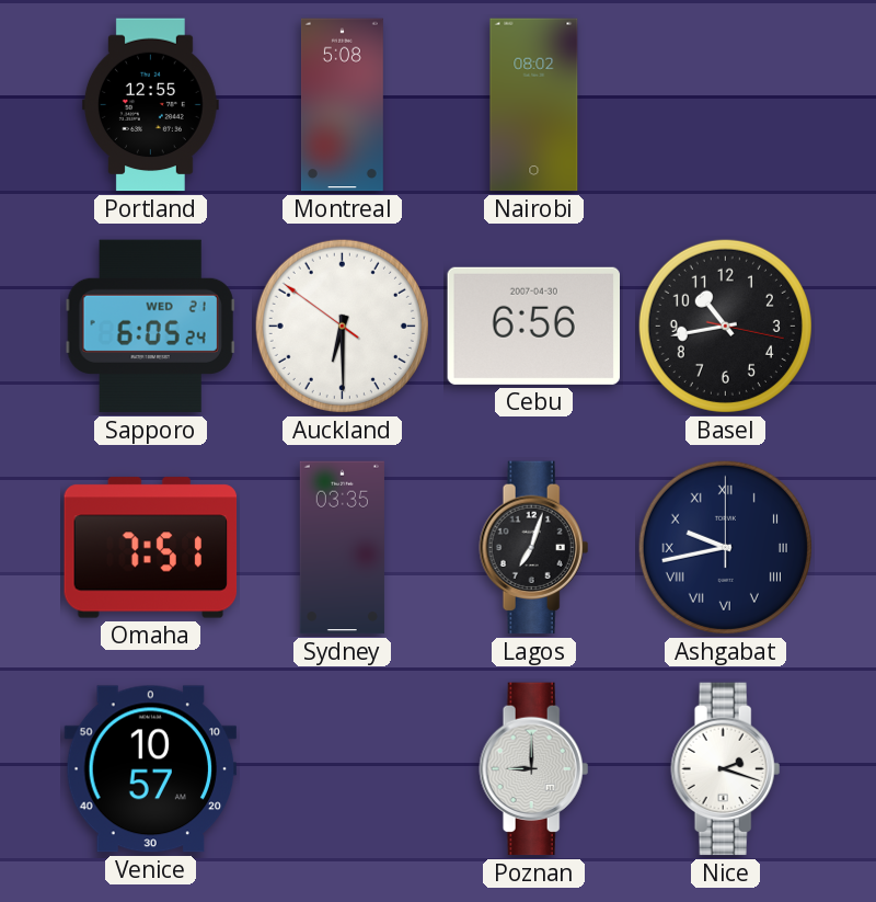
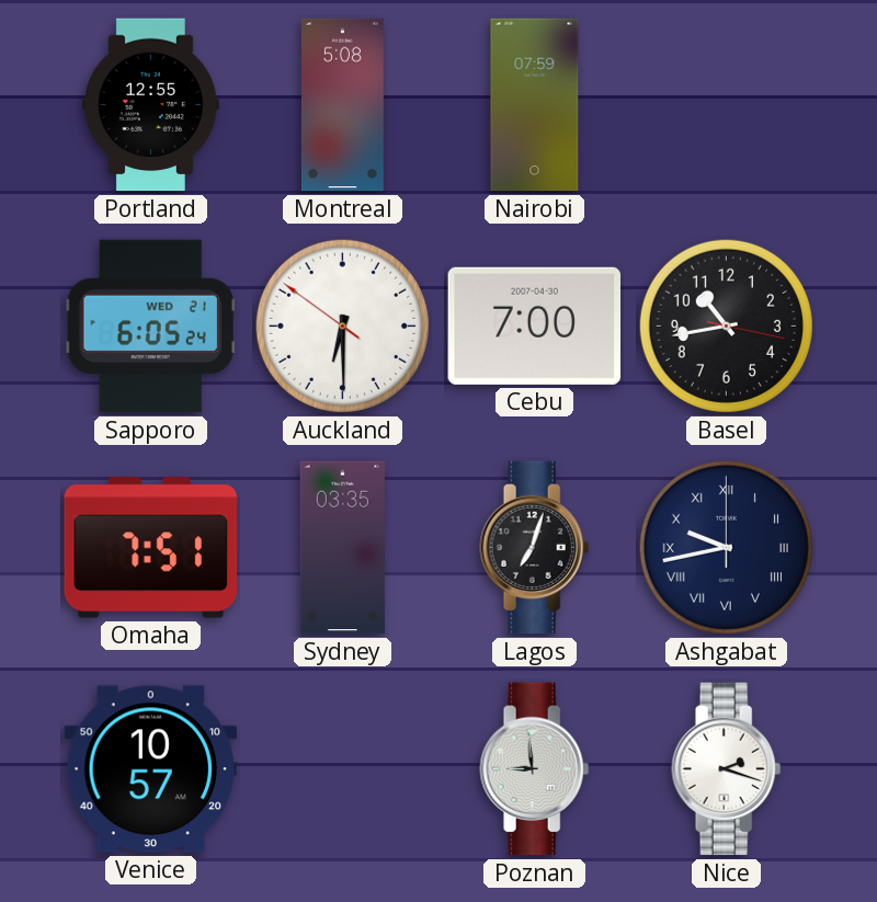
Nairobi: 08:02 -> 07:59
Cebu: 6:56 -> 7:00
Poznan: 9:00 -> 8:59
